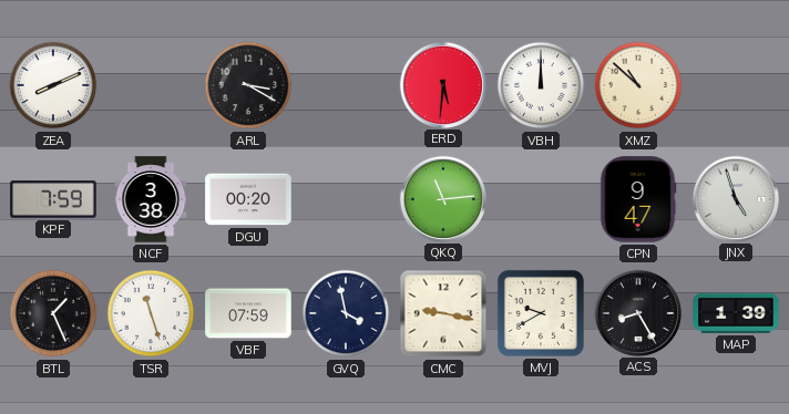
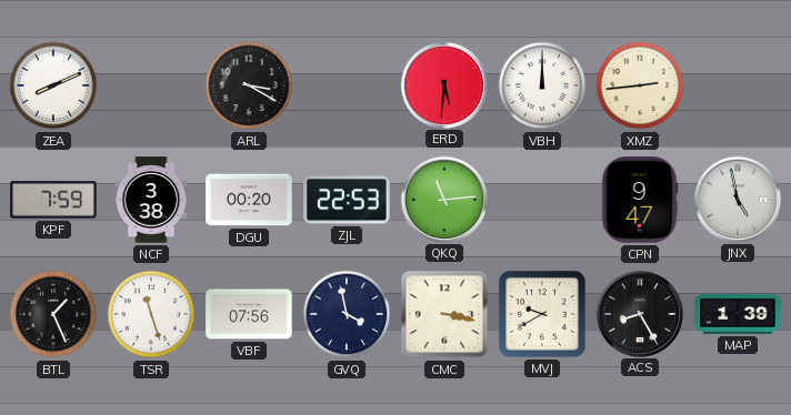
XMZ: 10:52 -> 2:44
ZJL: none -> 22:53
JNX: 4:57 -> 4:58
VBF: 07:59 -> 07:56
CMC: 9:17 -> 3:17
